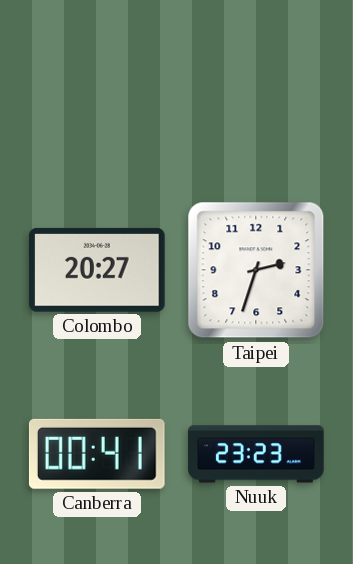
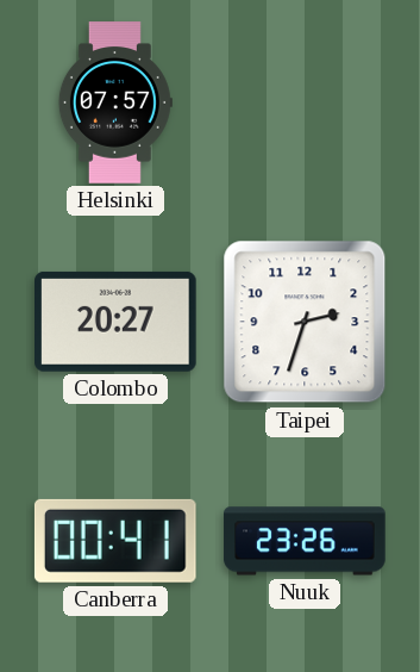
Helsinki: none -> 07:57
Nuuk: 23:23 -> 23:26
